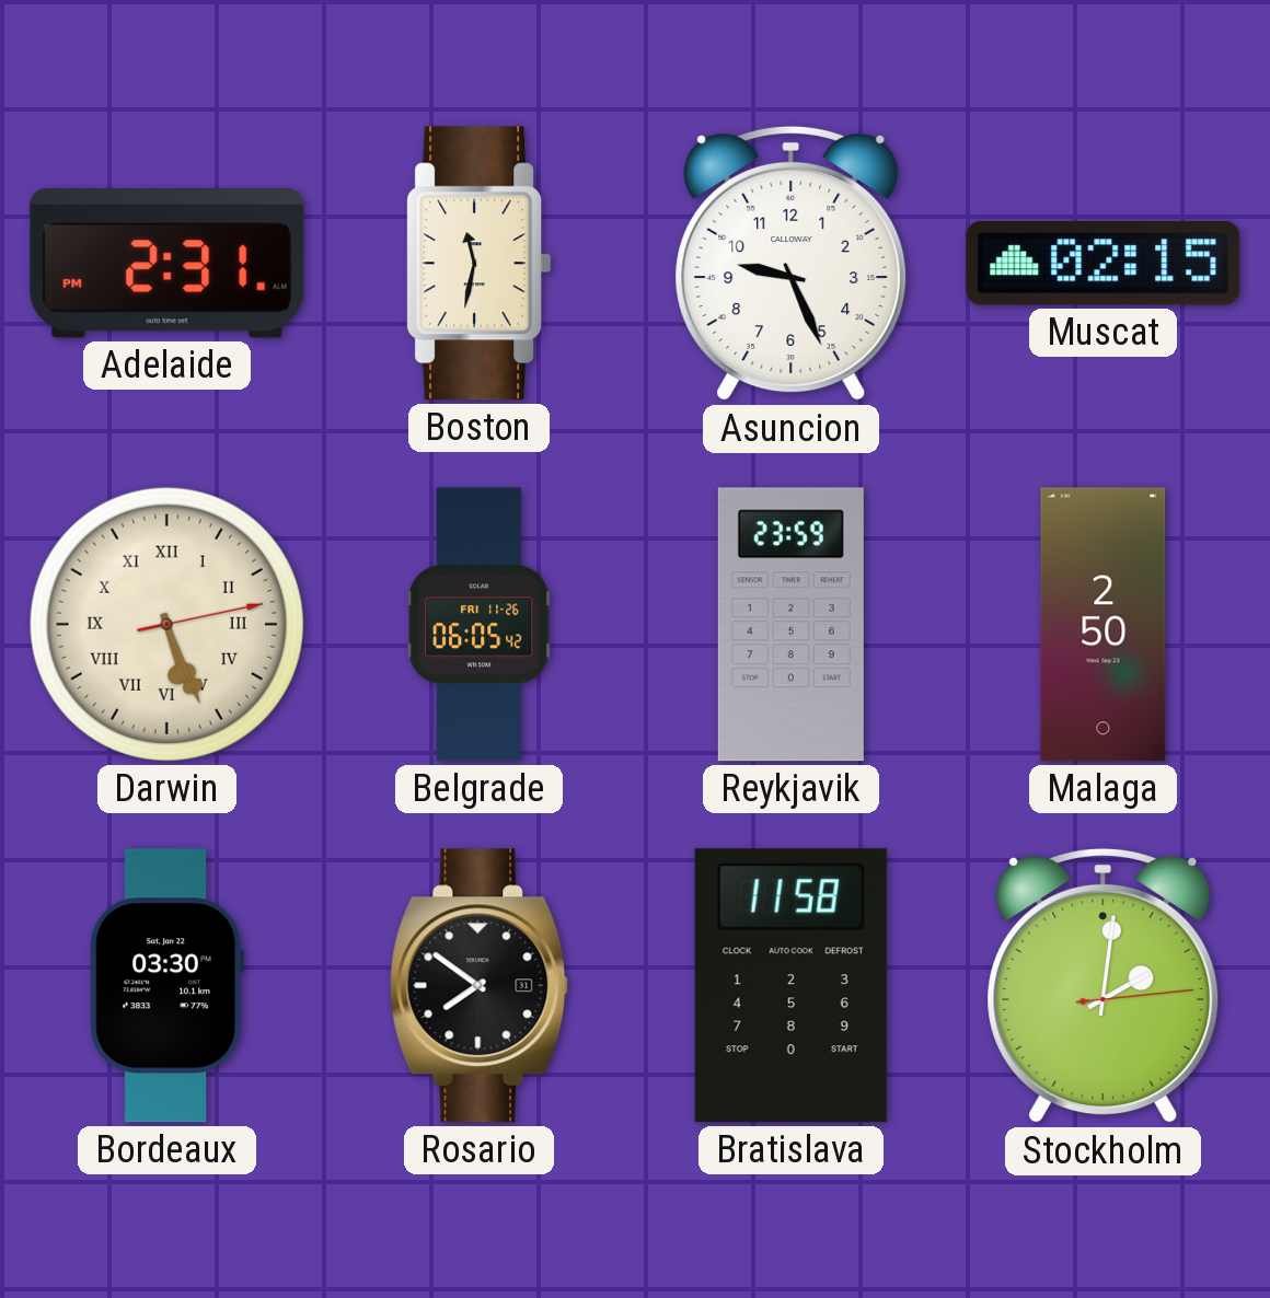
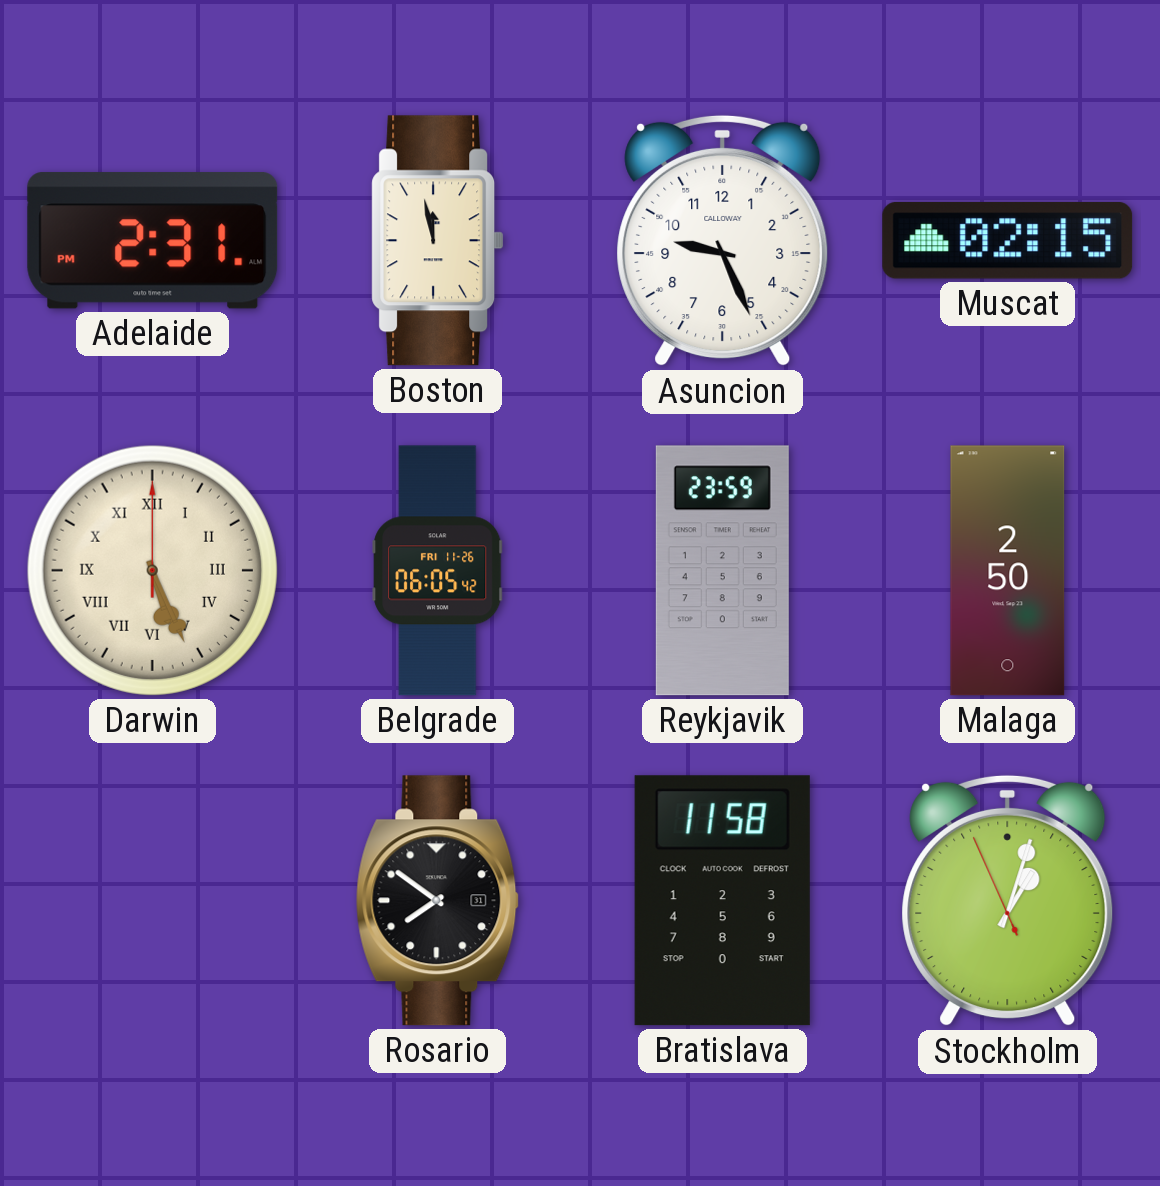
Boston: 11:32 -> 11:58
Darwin: 5:26:13 -> 5:26:00
Bordeaux: 03:30 -> none
Stockholm: 2:01 -> 1:02
